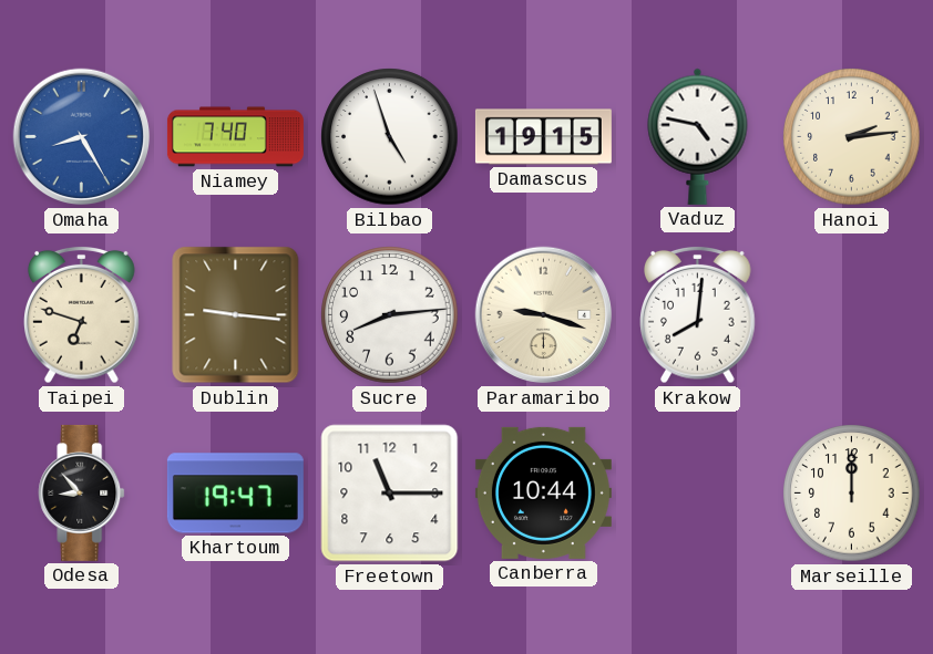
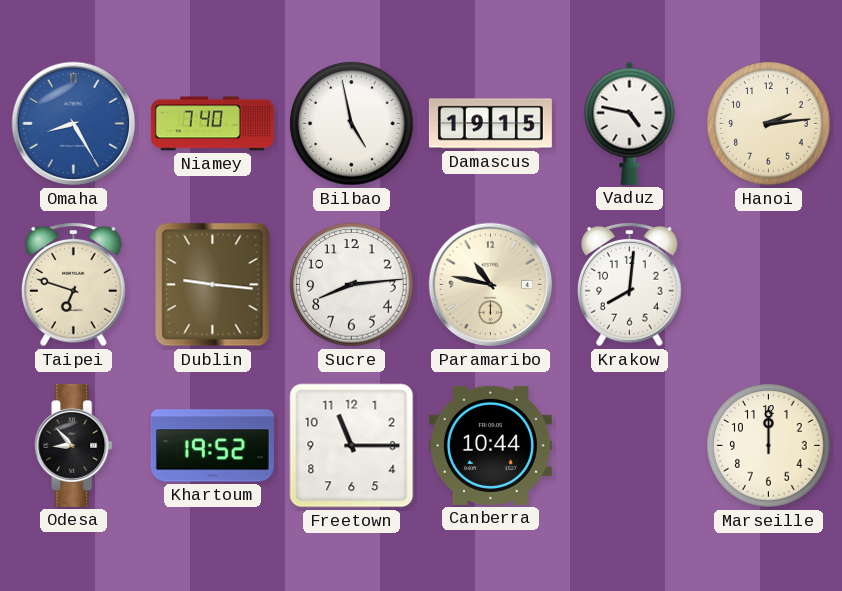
Bilbao: 4:57 -> 4:58
Paramaribo: 9:18 -> 10:47
Khartoum: 19:47 -> 19:52
